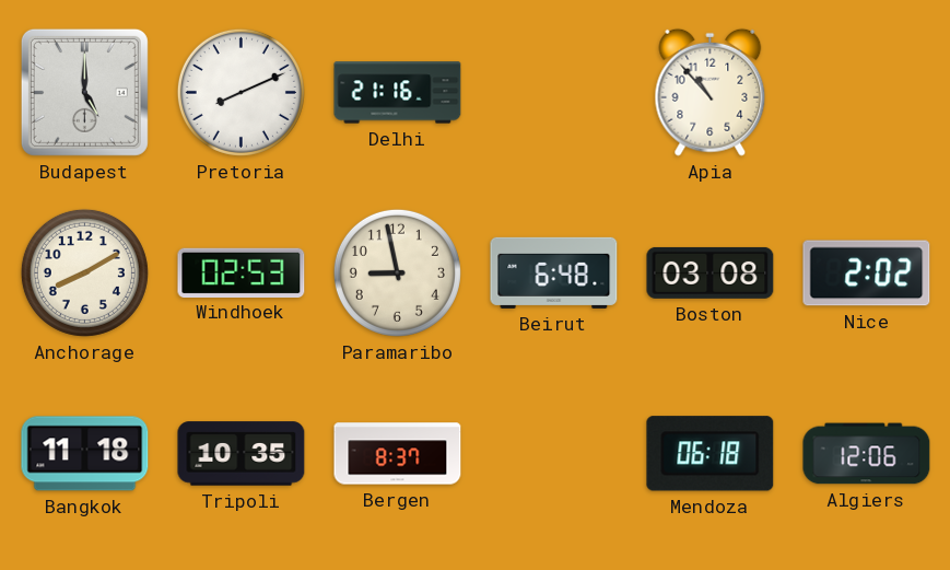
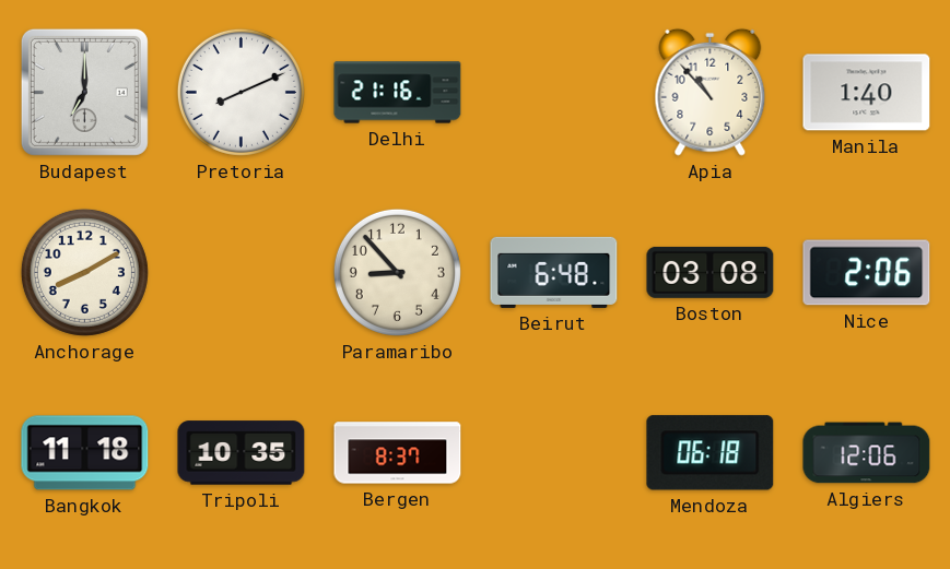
Budapest: 5:00 -> 7:00
Manila: none -> 1:40
Windhoek: 02:53 -> none
Paramaribo: 8:58 -> 8:53
Nice: 2:02 -> 2:06
